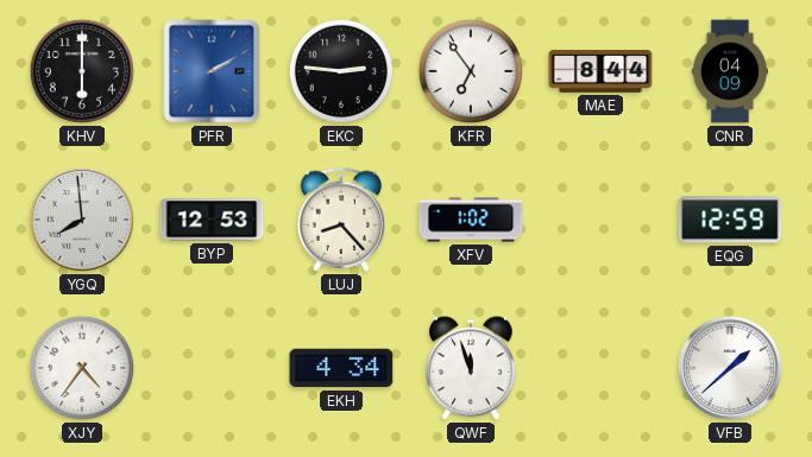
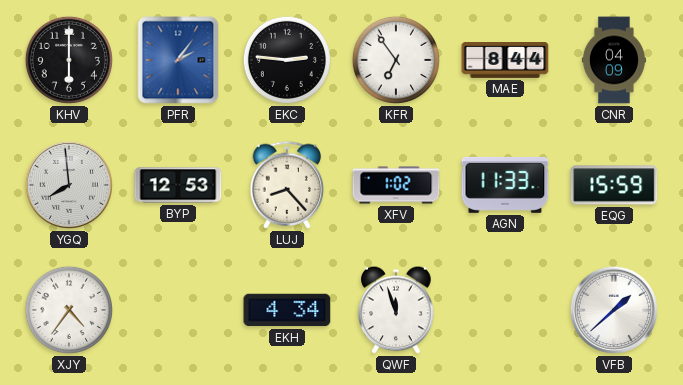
PFR: 2:10 -> 2:06
AGN: none -> 11:33
EQG: 12:59 -> 15:59
